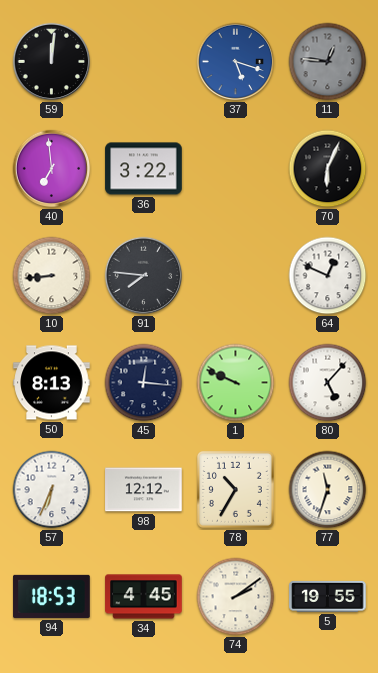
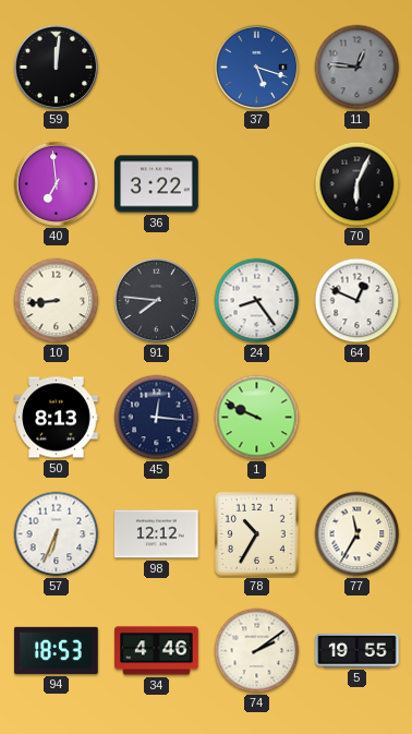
24: none -> 8:24
80: 5:07 -> none
77: 11:33 -> 11:35
34: 4:45 -> 4:46
